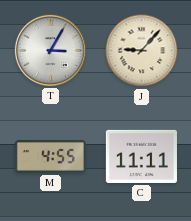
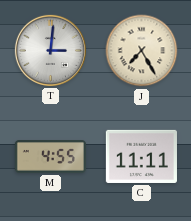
T: 3:05 -> 3:01
J: 9:07 -> 7:25
